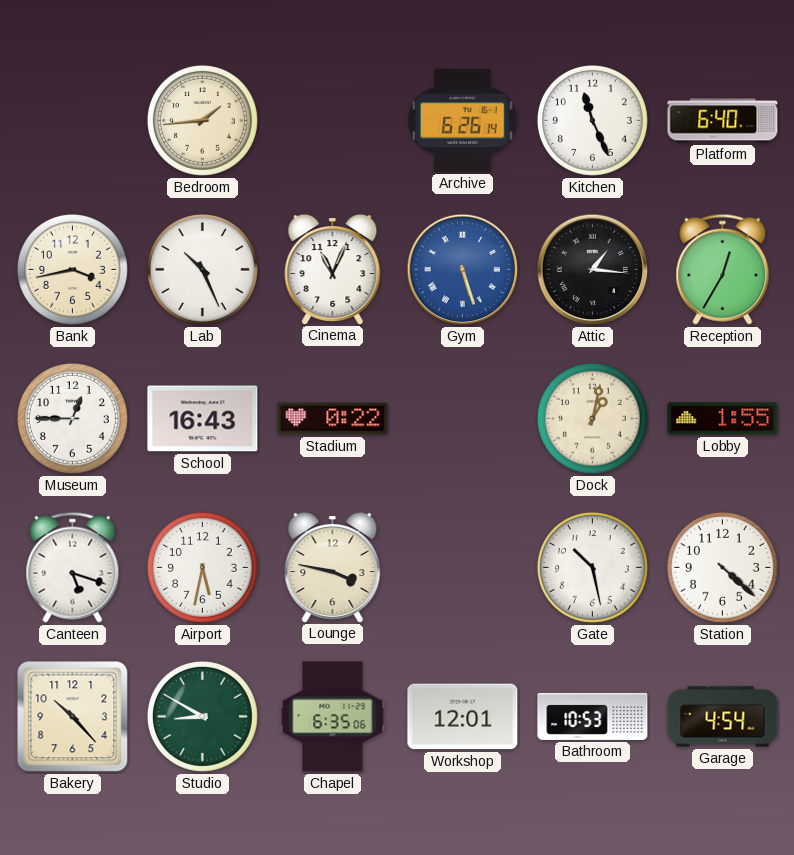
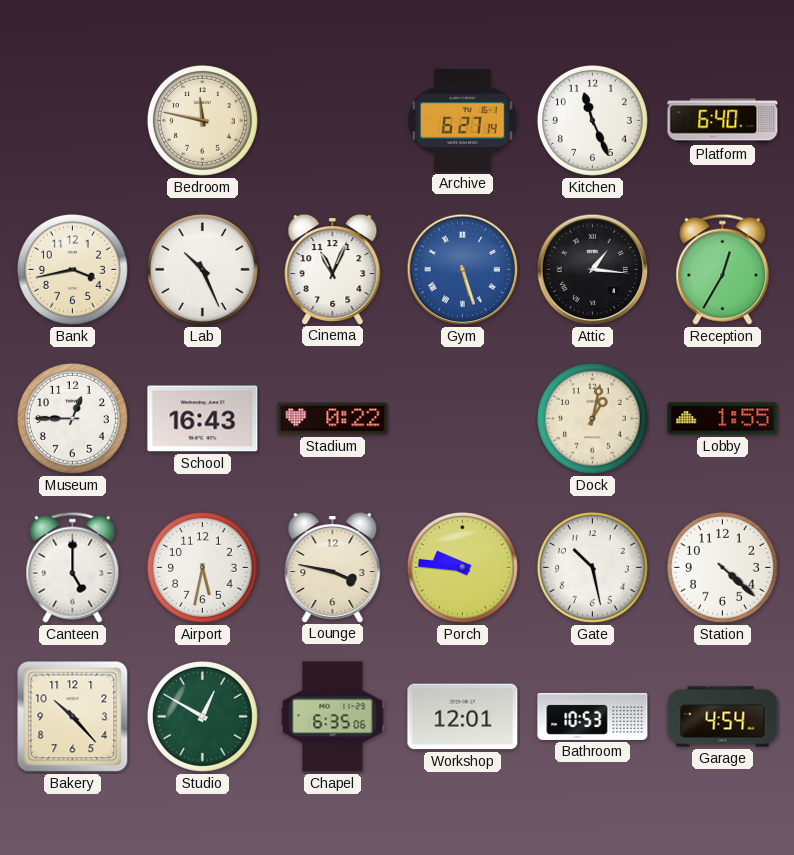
Bedroom: 1:44 -> 11:47
Archive: 6:26 -> 6:27
Canteen: 5:18 -> 5:00
Porch: none -> 9:46
Studio: 8:50 -> 12:50
